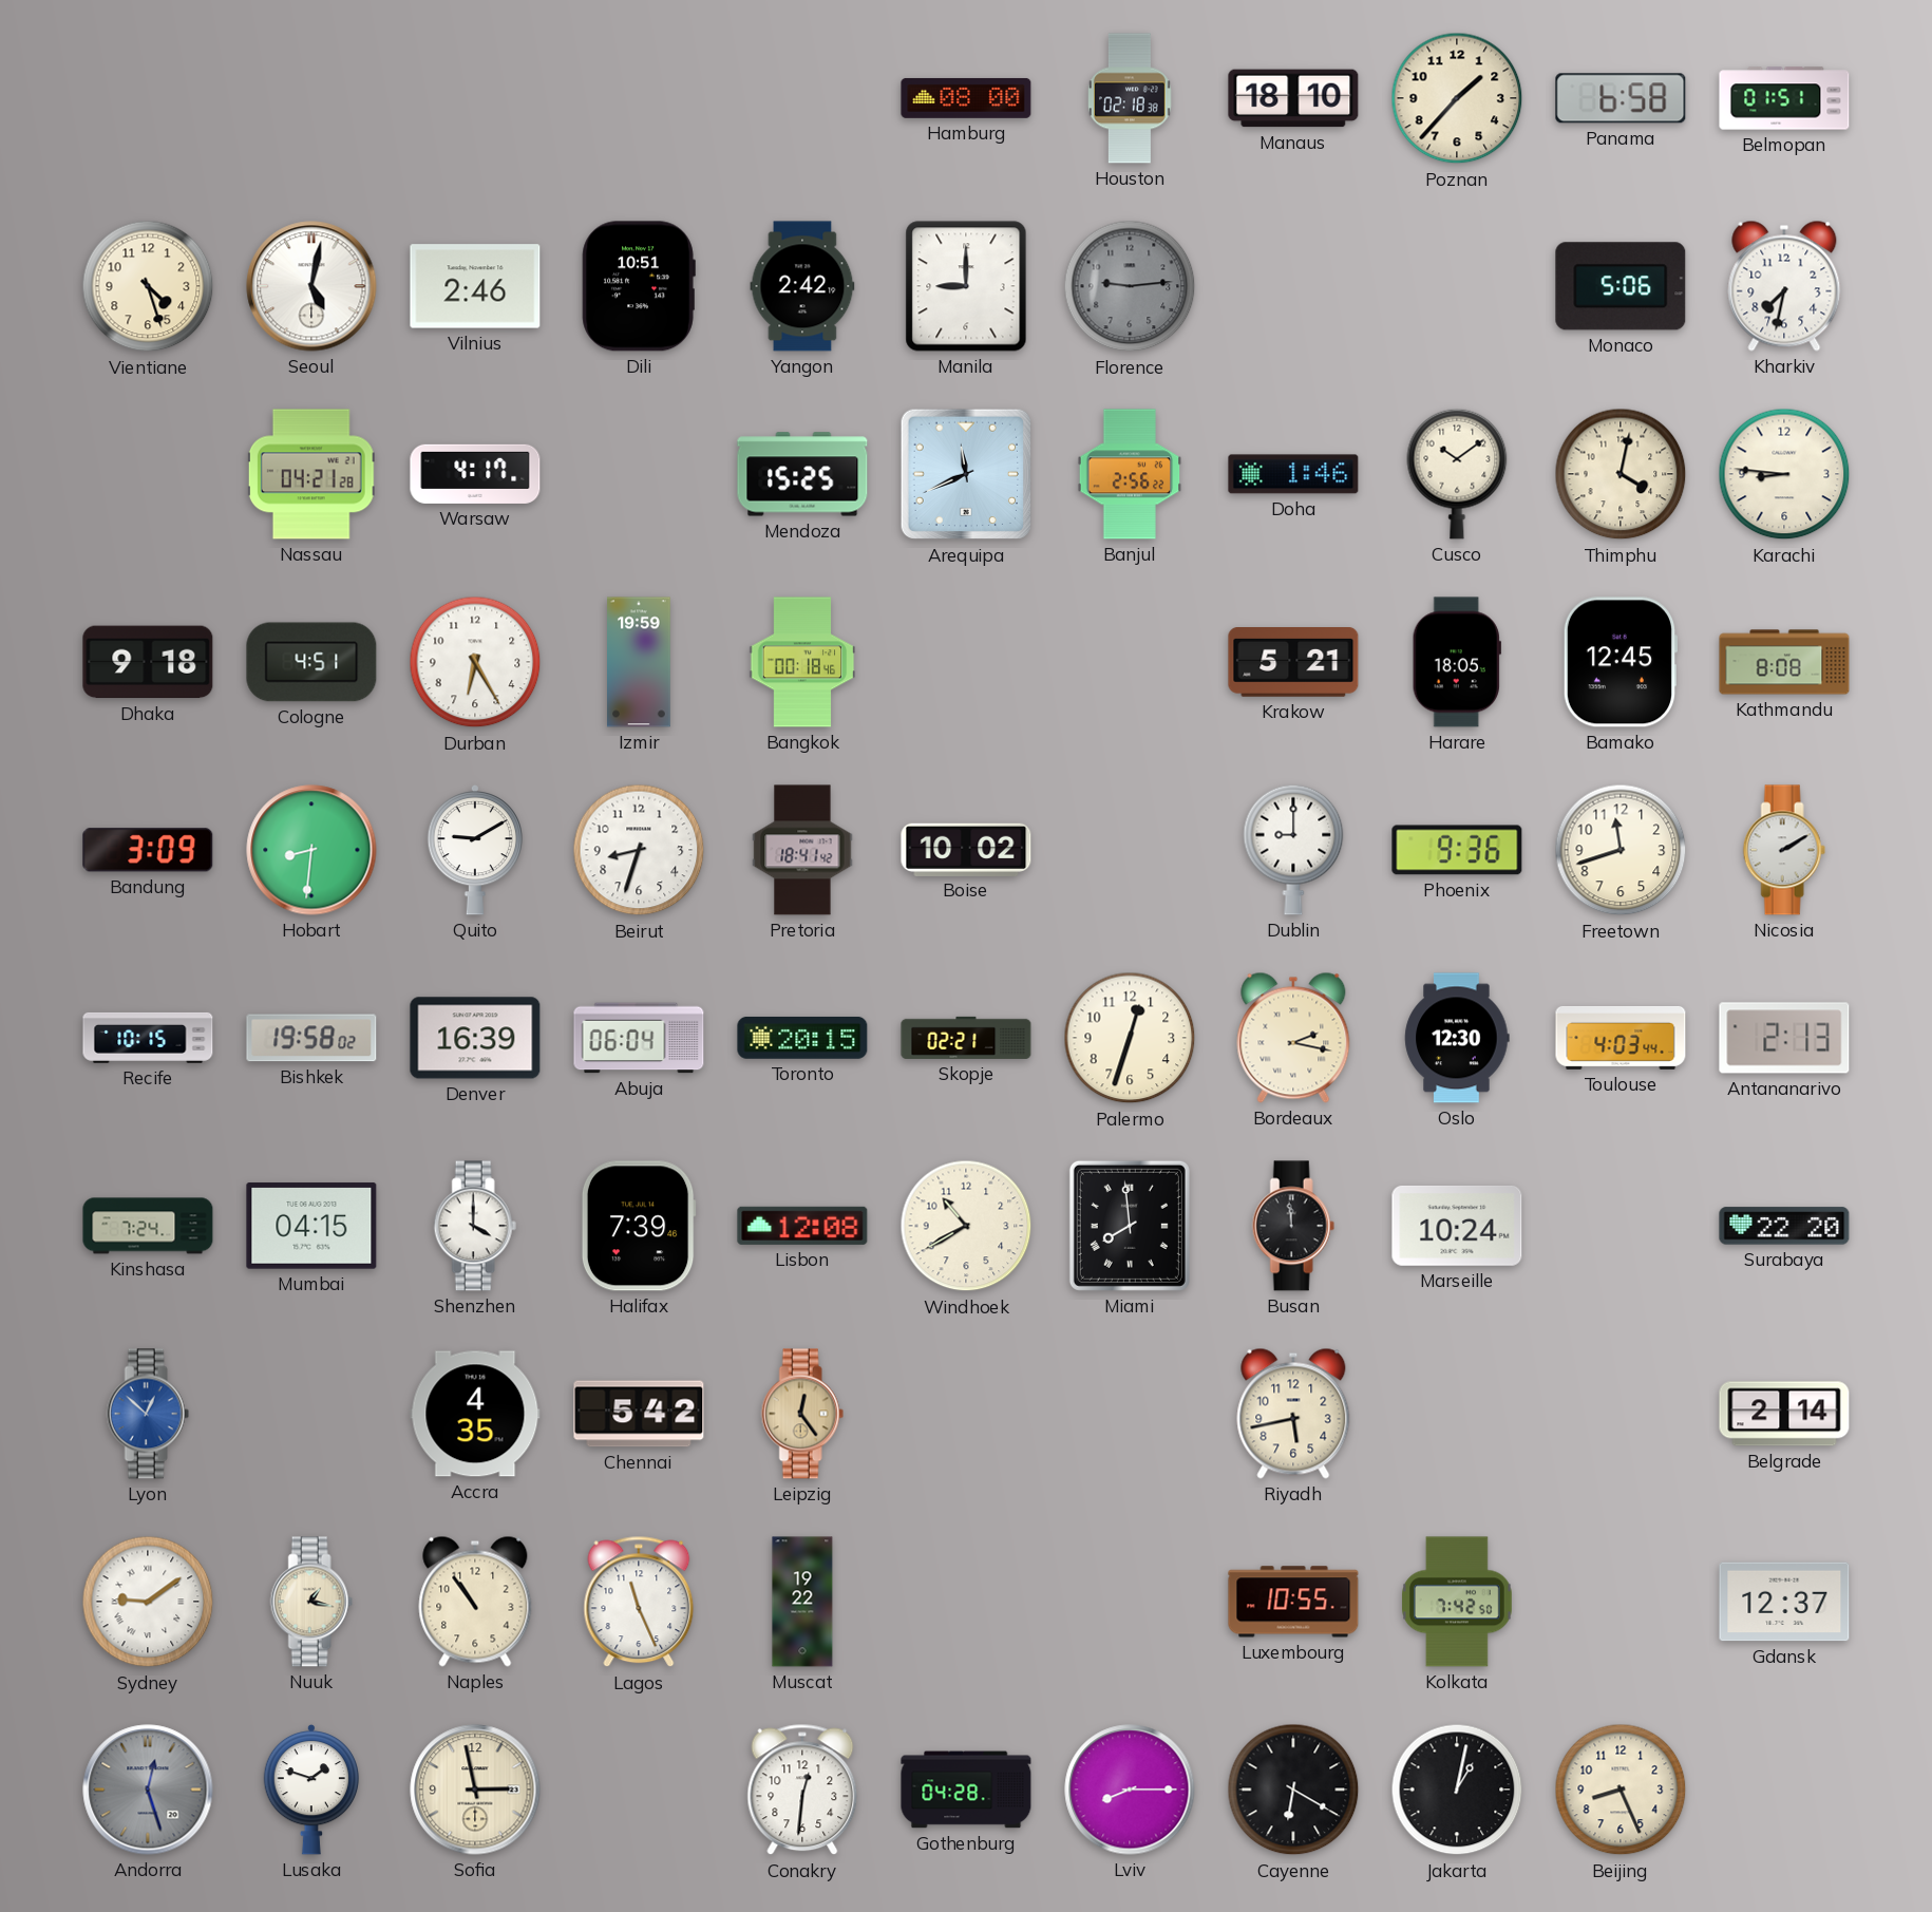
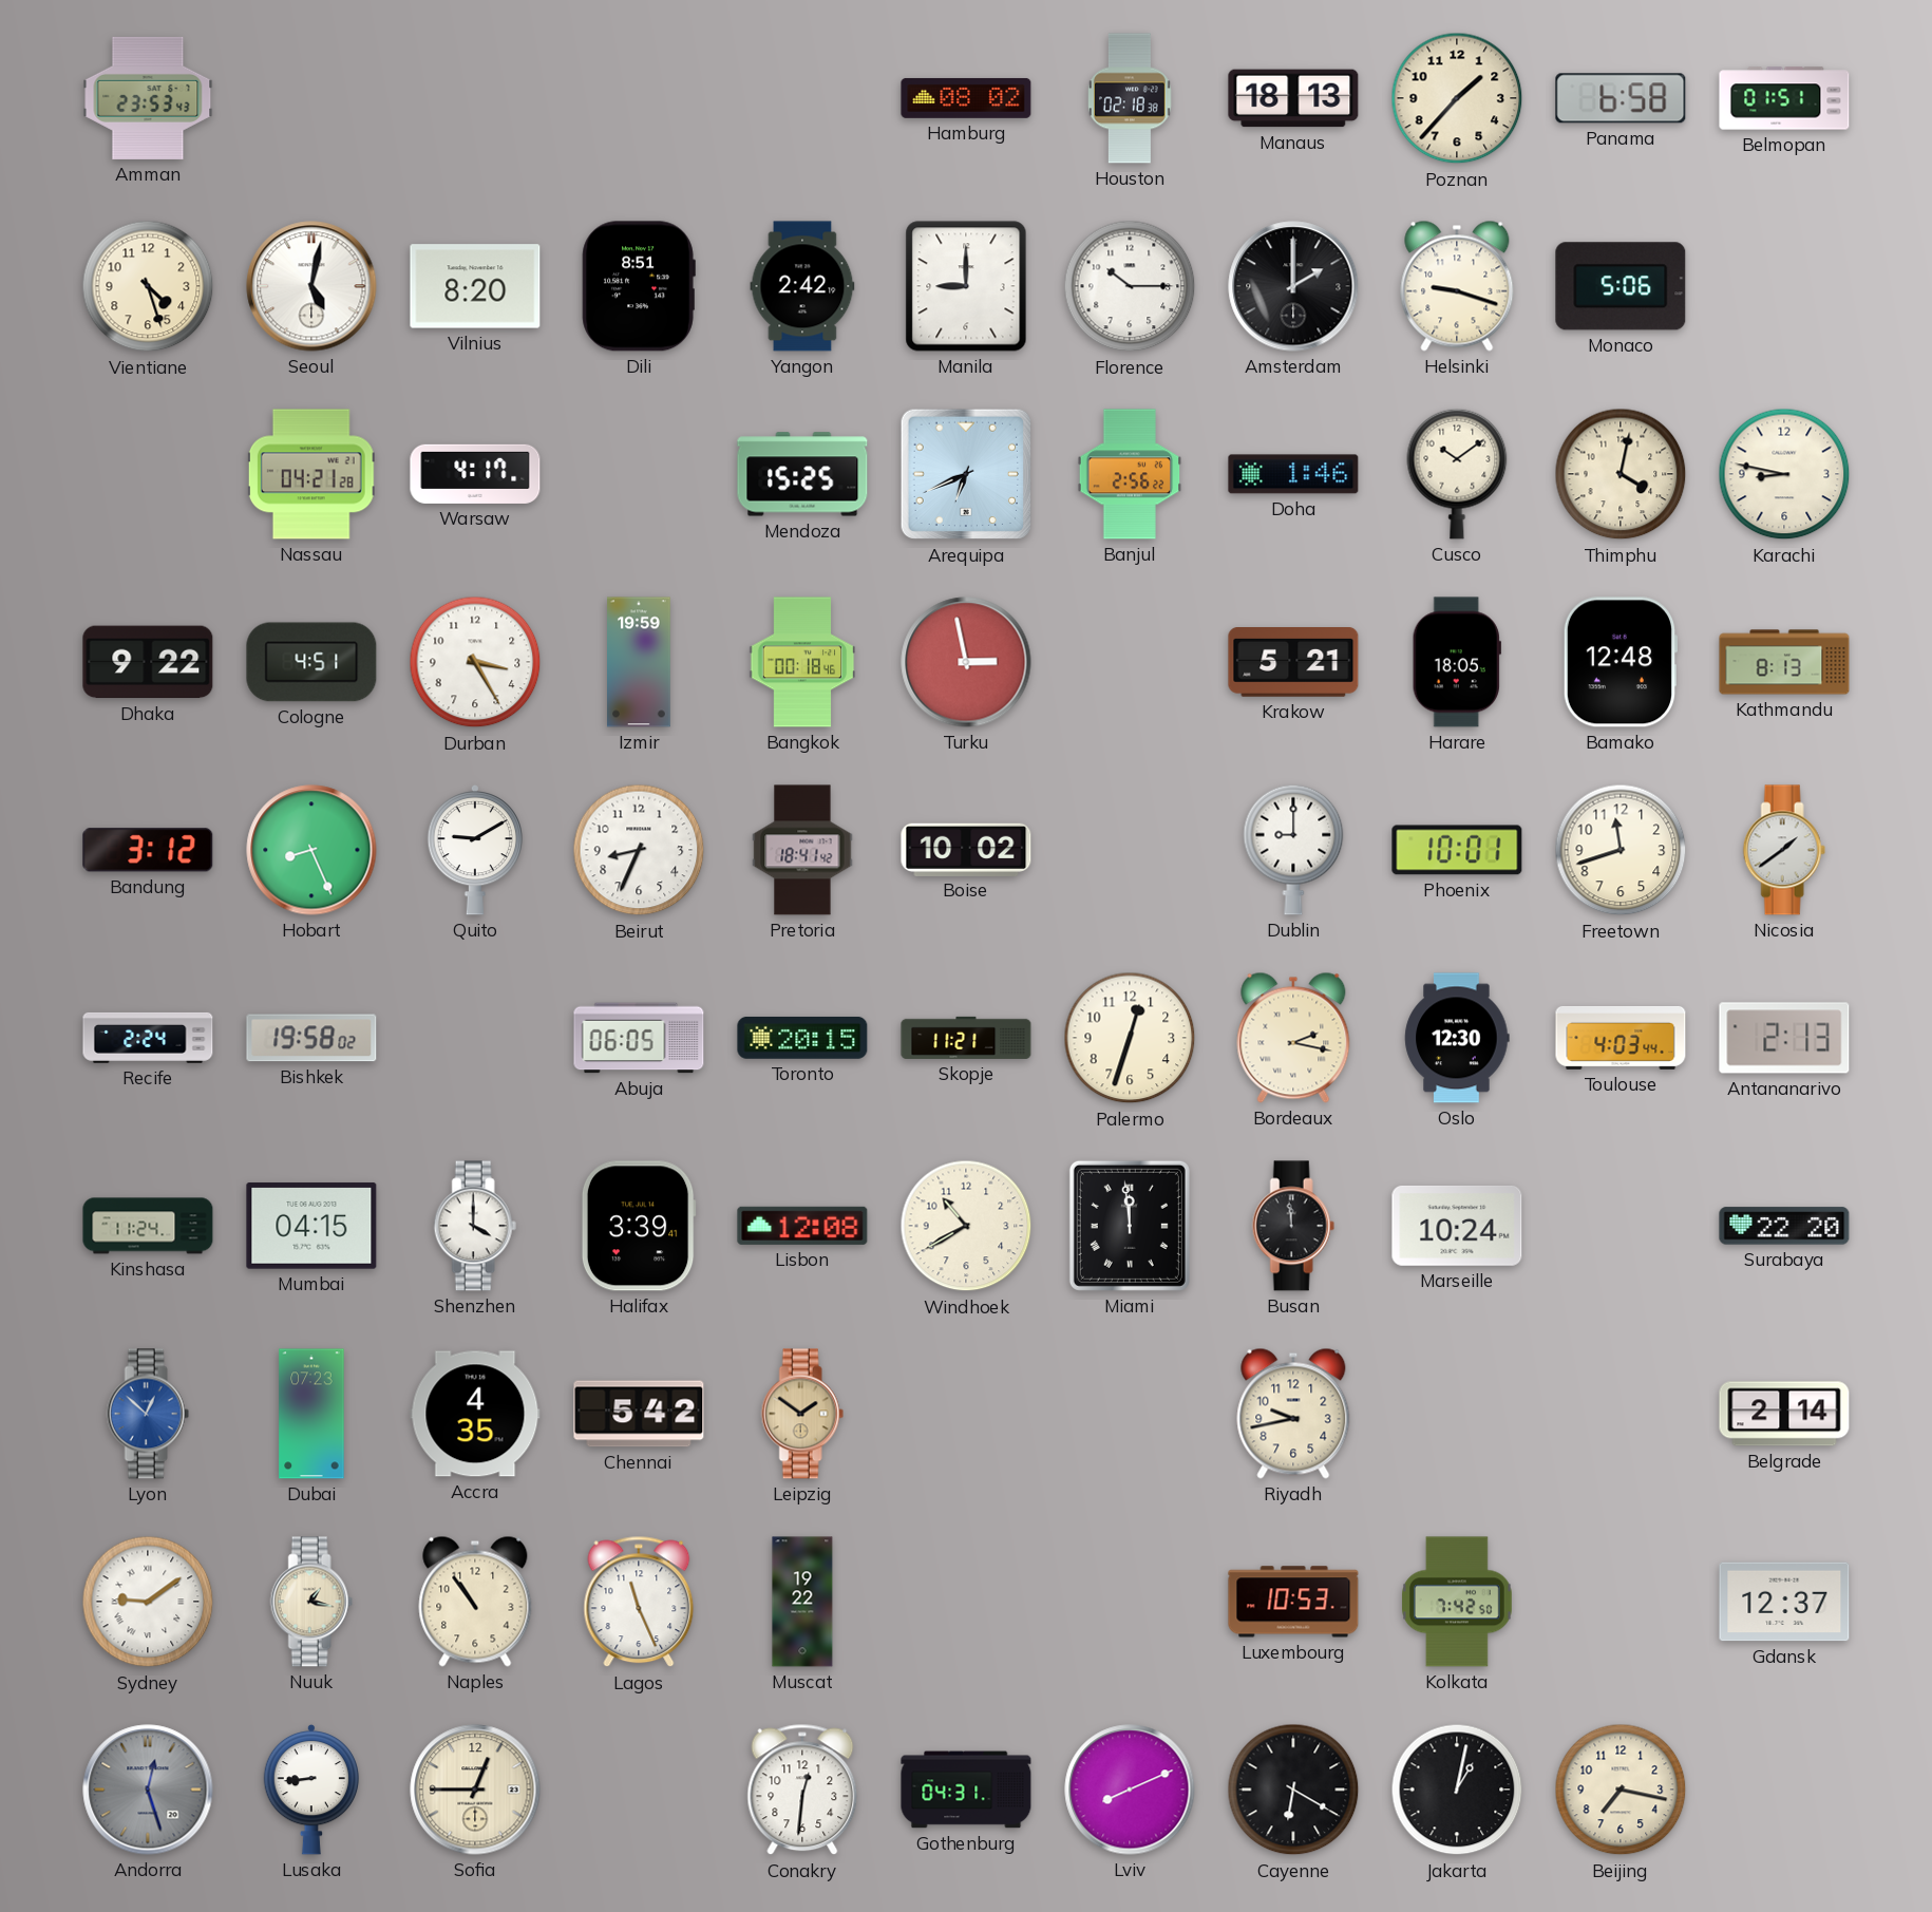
Amman: none -> 23:53
Hamburg: 08:00 -> 08:02
Manaus: 18:10 -> 18:13
Vilnius: 2:46 -> 8:20
Dili: 10:51 -> 8:51
Florence: 9:14 -> 10:15
Florence dial: grey -> white
Amsterdam: none -> 2:00
Helsinki: none -> 9:18
Kharkiv: 7:32 -> none
Arequipa: 11:41 -> 6:41
Karachi: 8:46 -> 8:47
Dhaka: 9:18 -> 9:22
Durban: 6:25 -> 3:25
Turku: none -> 2:58
Bamako: 12:45 -> 12:48
Kathmandu: 8:08 -> 8:13
Bandung: 3:09 -> 3:12
Hobart: 8:31 -> 8:26
Beirut: 8:33 -> 8:34
Phoenix: 9:36 -> 10:01
Nicosia: 2:10 -> 1:39
Recife: 10:15 -> 2:24
Denver: 16:39 -> none
Abuja: 06:04 -> 06:05
Skopje: 02:21 -> 11:21
Kinshasa: 7:24 -> 11:24
Halifax: 7:39 -> 3:39
Miami: 7:59 -> 11:59
Dubai: none -> 07:23
Leipzig: 12:24 -> 1:51
Riyadh: 5:43 -> 9:43
Luxembourg: 10:55 -> 10:53
Lusaka: 1:48 -> 8:44
Sofia: 2:58 -> 12:45
Gothenburg: 04:28 -> 04:31
Lviv: 8:15 -> 8:11
Beijing: 8:26 -> 7:17
